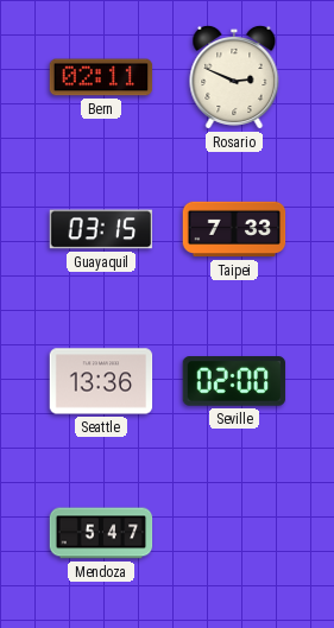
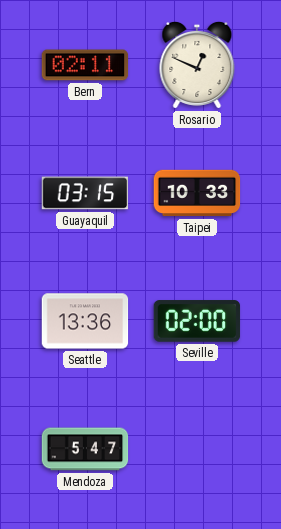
Rosario: 2:49 -> 12:49
Taipei: 7:33 -> 10:33
